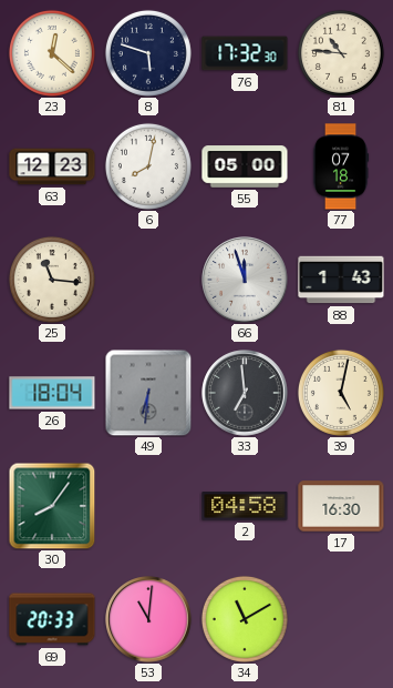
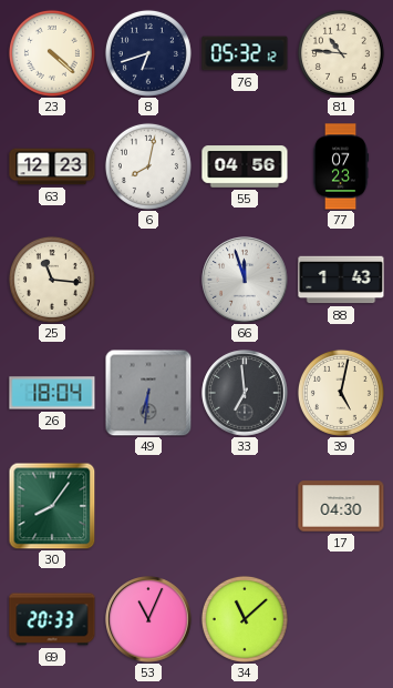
23: 12:22 -> 4:22
8: 5:48 -> 6:42
76: 17:32 -> 05:32
55: 05:00 -> 04:56
77: 07:18 -> 07:23
2: 04:58 -> none
17: 16:30 -> 04:30
53: 11:01 -> 11:04
34: 11:10 -> 11:08
